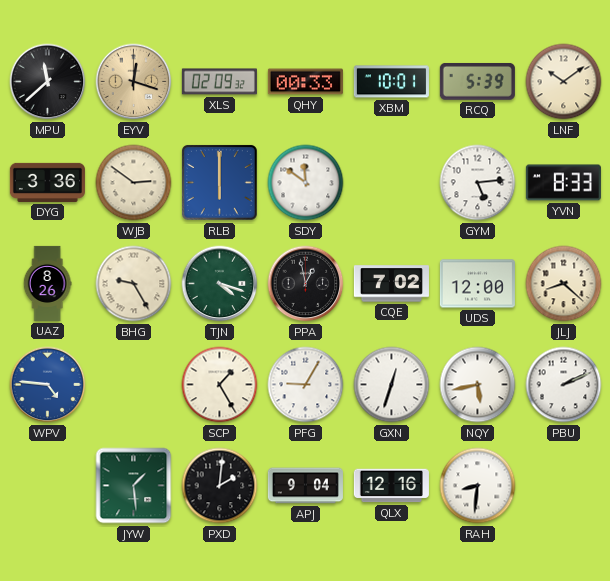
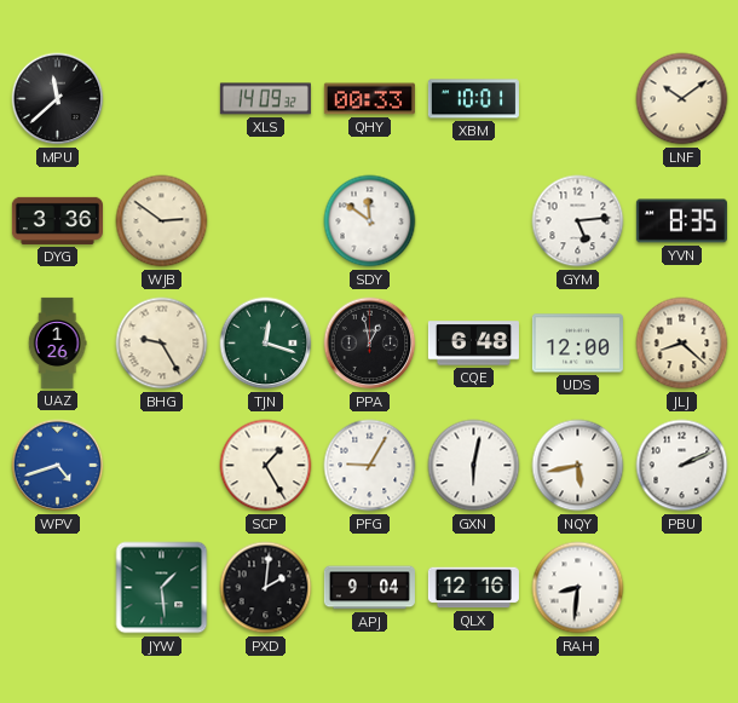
EYV: 12:18 -> none
XLS: 02:09 -> 14:09
RCQ: 5:39 -> none
RLB: 6:00 -> none
YVN: 8:33 -> 8:35
UAZ: 8:26 -> 1:26
TJN: 4:18 -> 12:18
CQE: 7:02 -> 6:48
WPV: 4:46 -> 4:42
GXN: 12:33 -> 6:02
